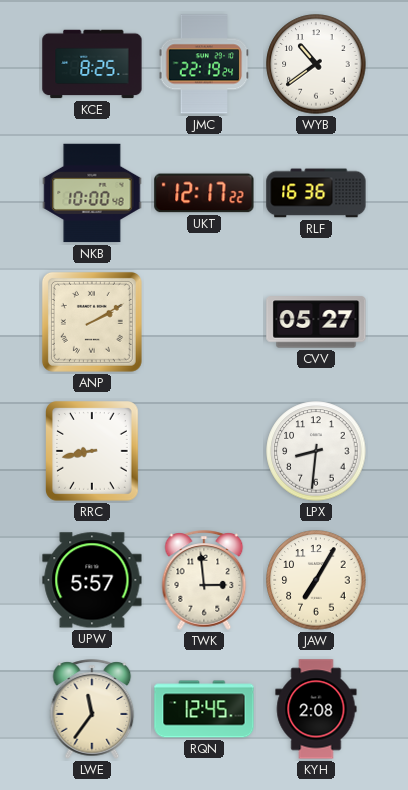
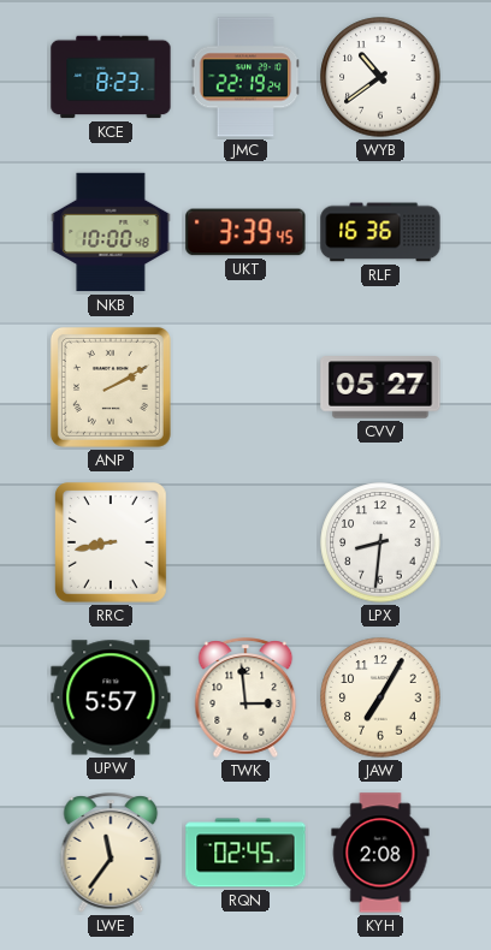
KCE: 8:25 -> 8:23
UKT: 12:17 -> 3:39
RQN: 12:45 -> 02:45
